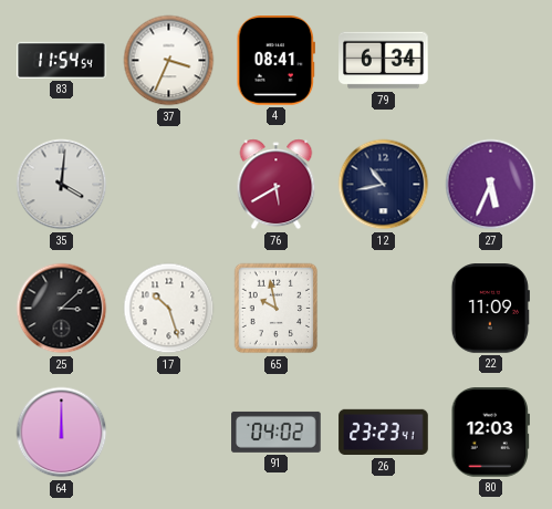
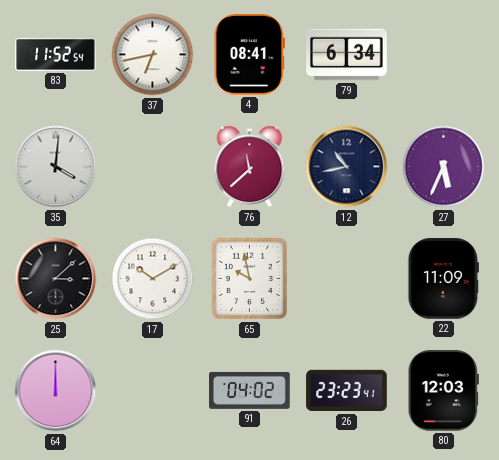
83: 11:54 -> 11:52
37: 3:34 -> 6:43
76: 5:40 -> 11:38
17: 10:27 -> 10:10
